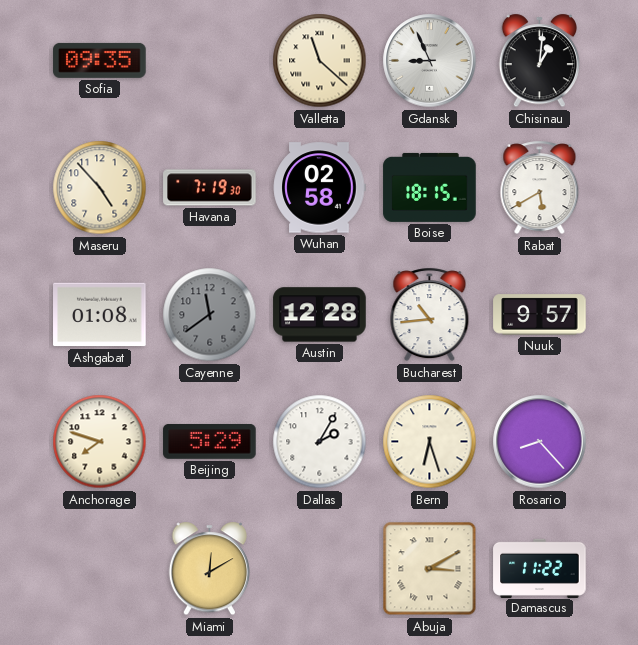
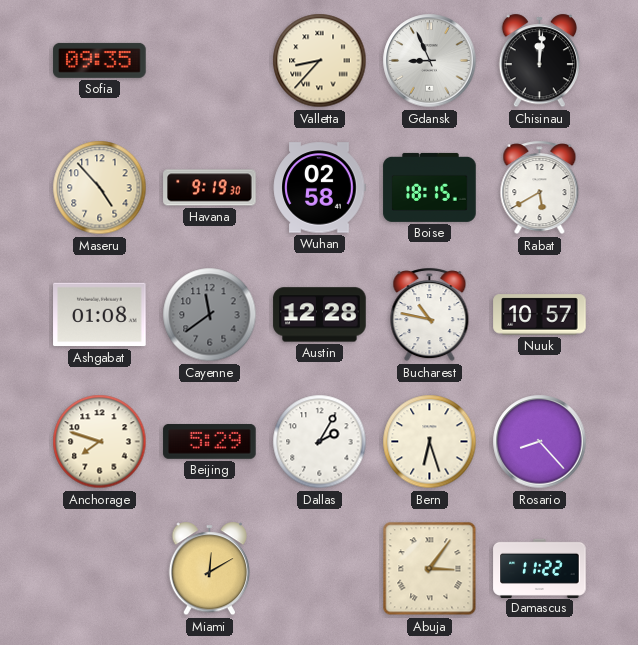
Valletta: 11:22 -> 8:37
Chisinau: 1:01 -> 12:01
Havana: 7:19 -> 9:19
Bucharest: 10:44 -> 10:47
Nuuk: 9:57 -> 10:57
Abuja: 3:10 -> 3:06
